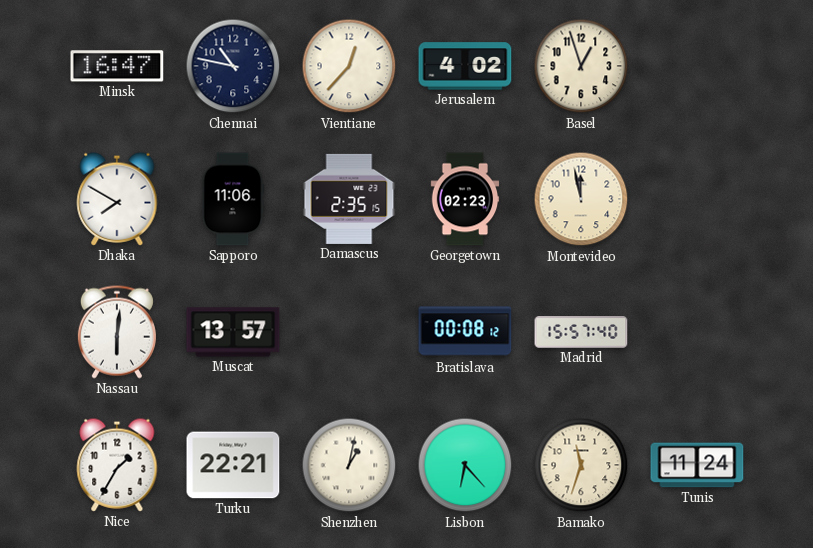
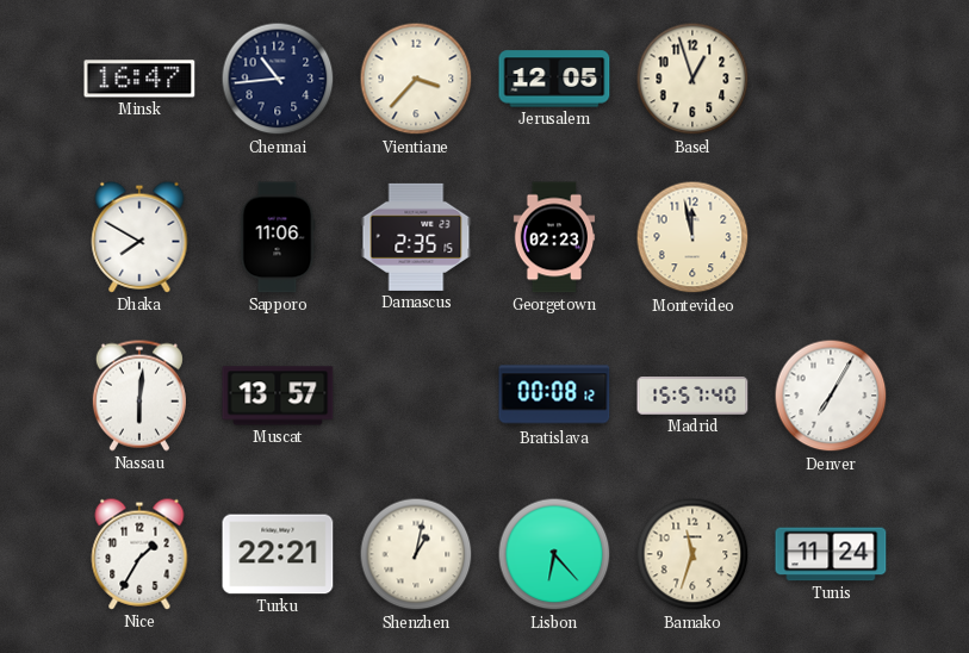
Chennai: 10:47 -> 10:44
Vientiane: 12:37 -> 3:37
Jerusalem: 4:02 -> 12:05
Denver: none -> 7:05
